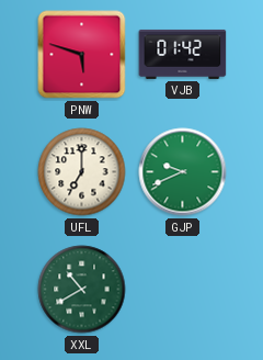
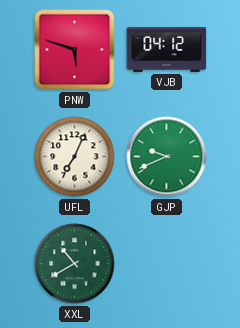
VJB: 01:42 -> 04:12
UFL: 7:00 -> 7:04
